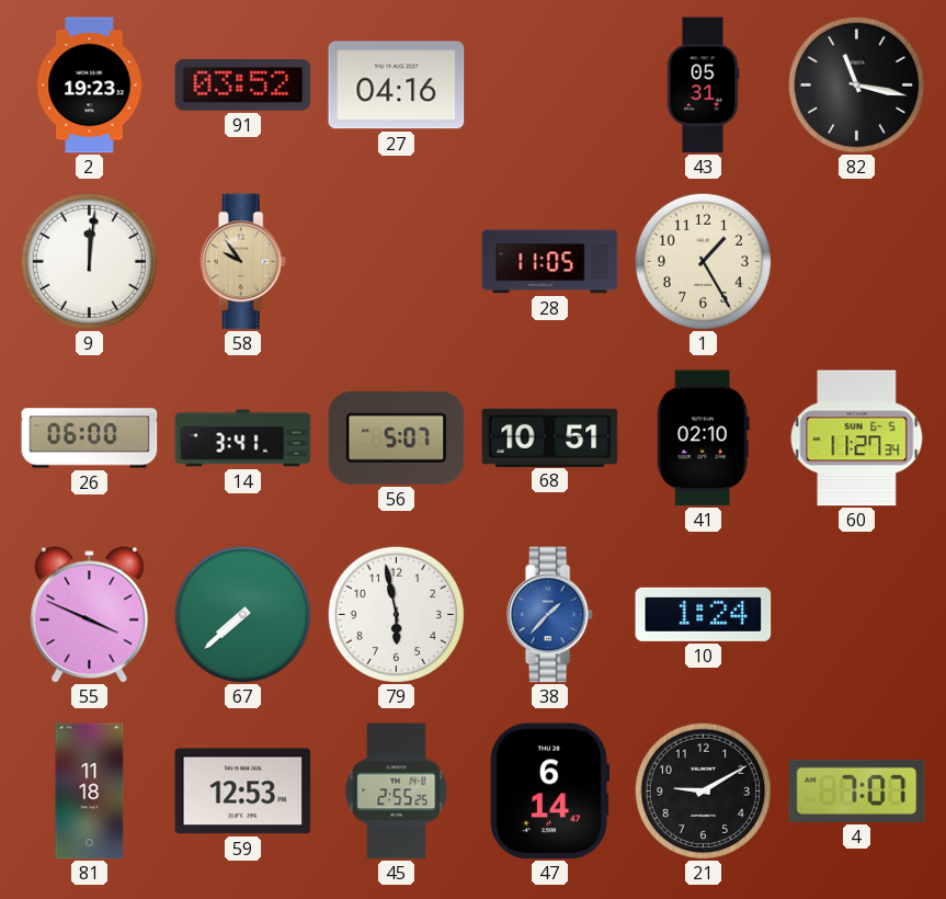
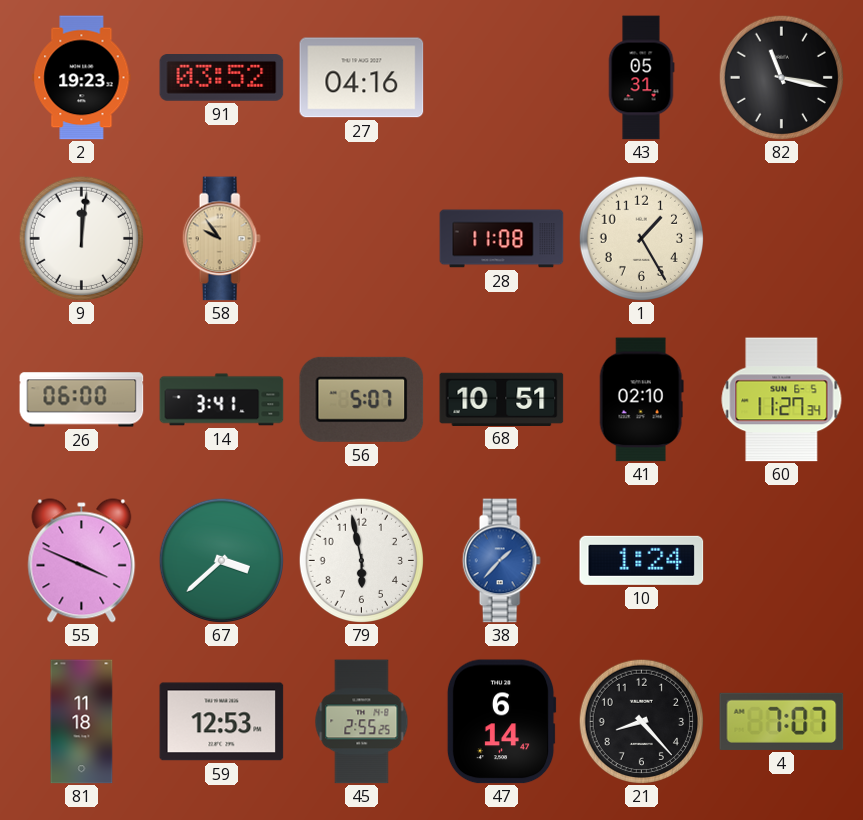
28: 11:05 -> 11:08
67: 7:38 -> 3:38
21: 9:10 -> 8:23
